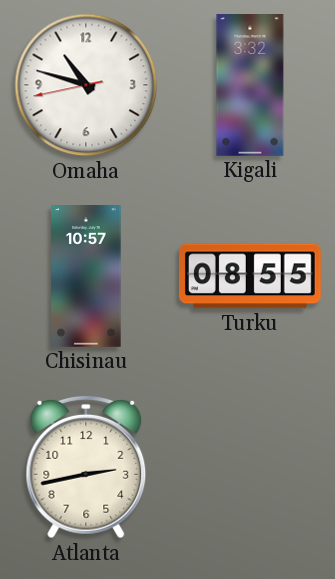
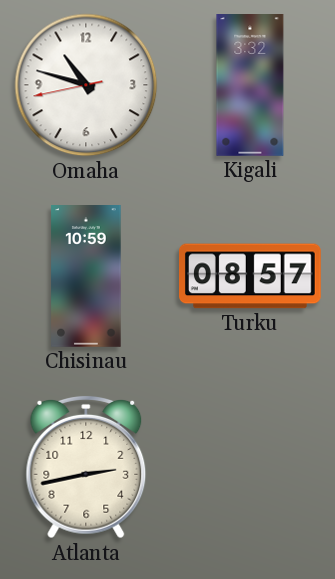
Chisinau: 10:57 -> 10:59
Turku: 08:55 -> 08:57
